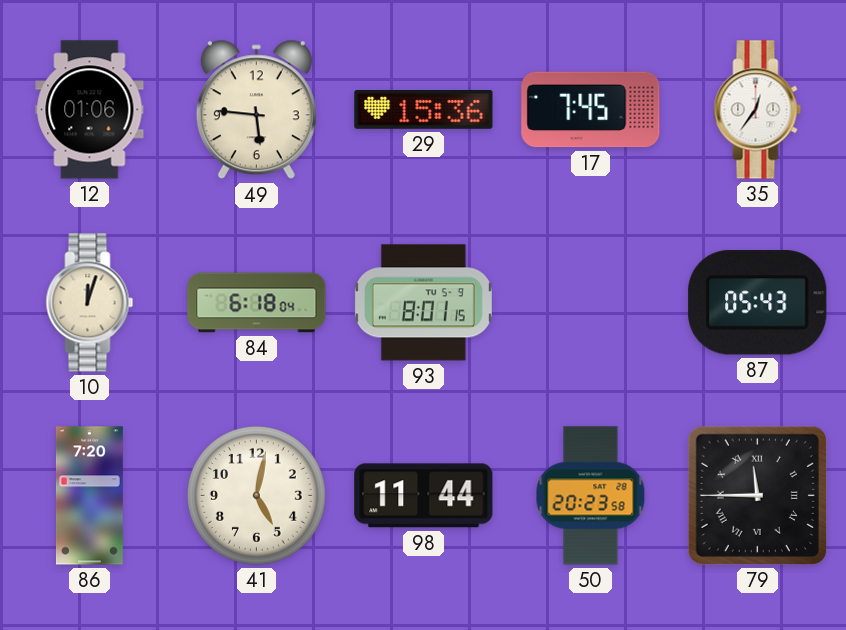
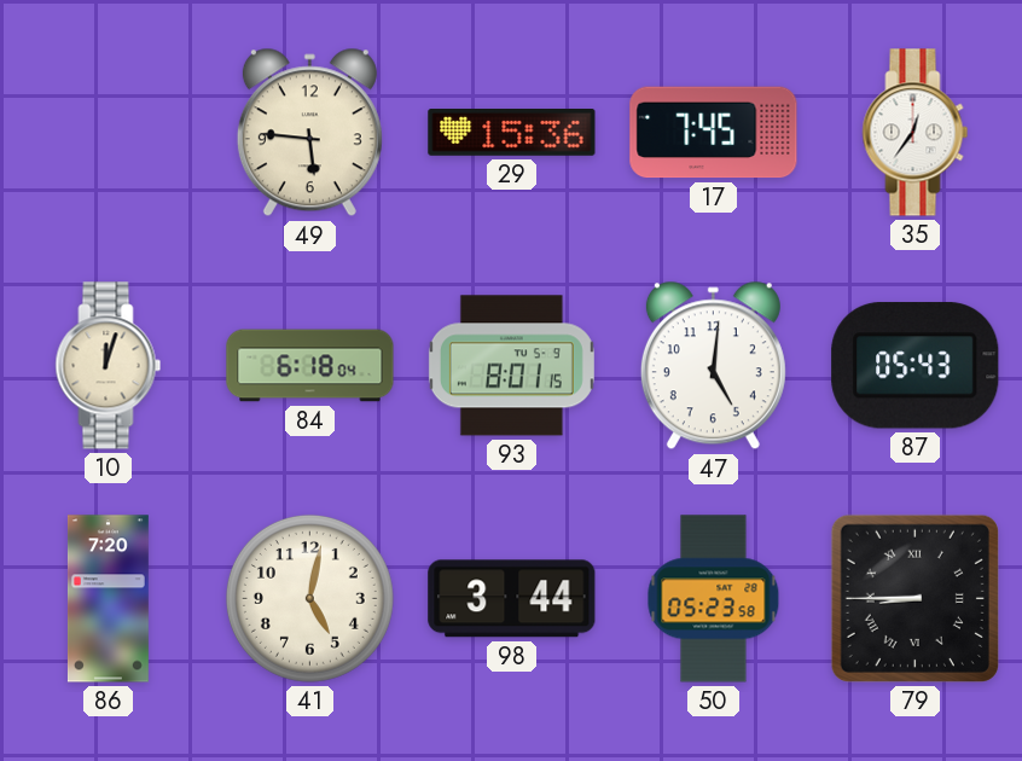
12: 01:06 -> none
47: none -> 5:01
98: 11:44 -> 3:44
50: 20:23 -> 05:23
79: 11:45 -> 8:45
